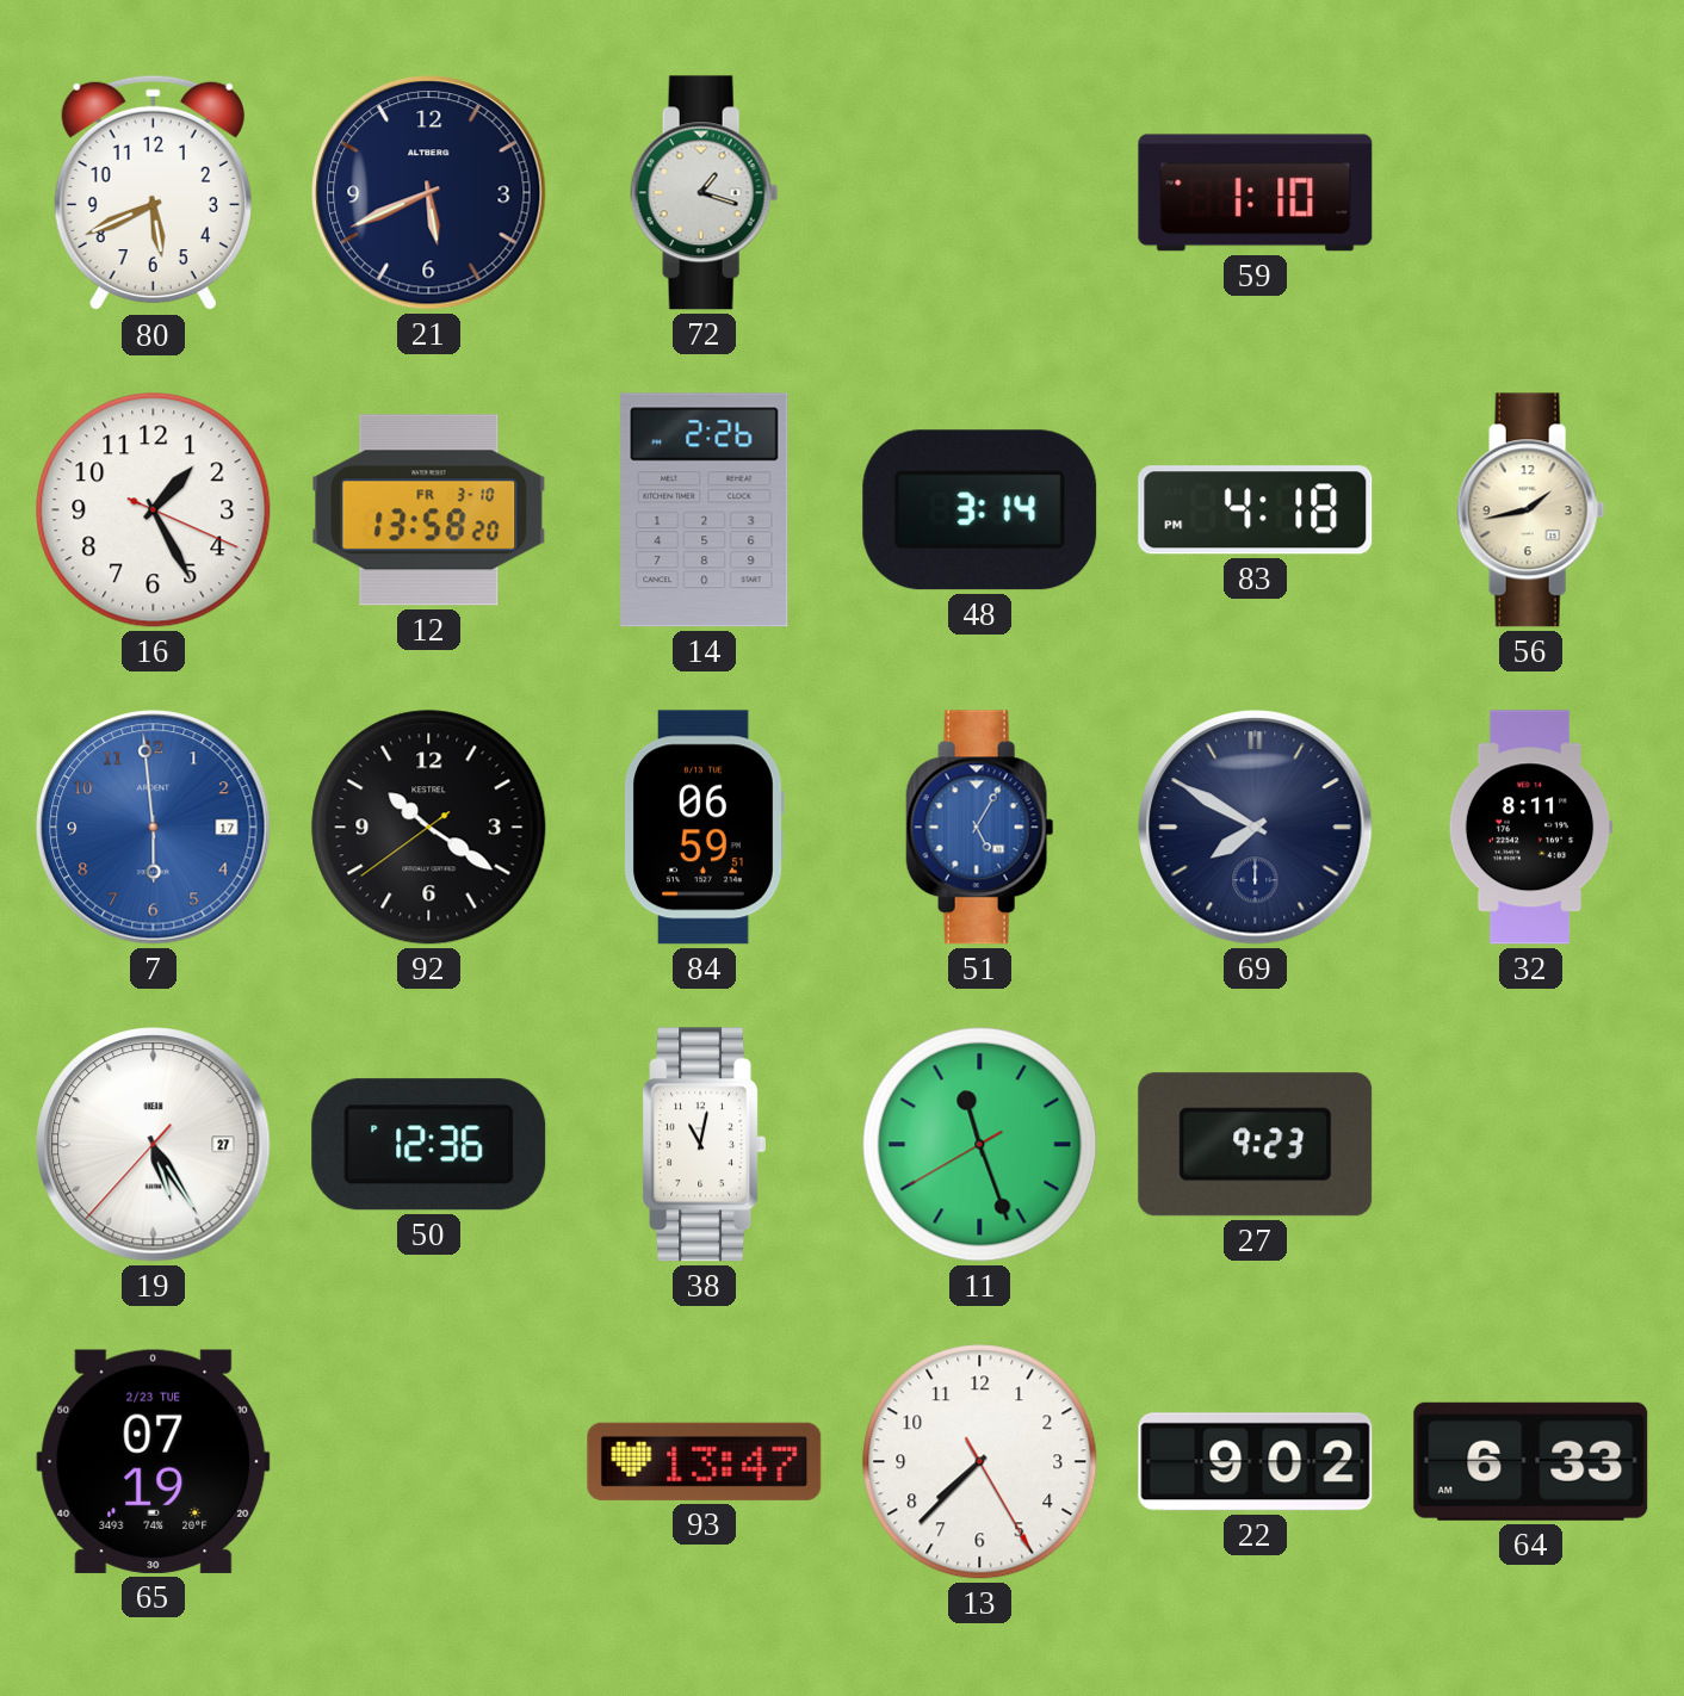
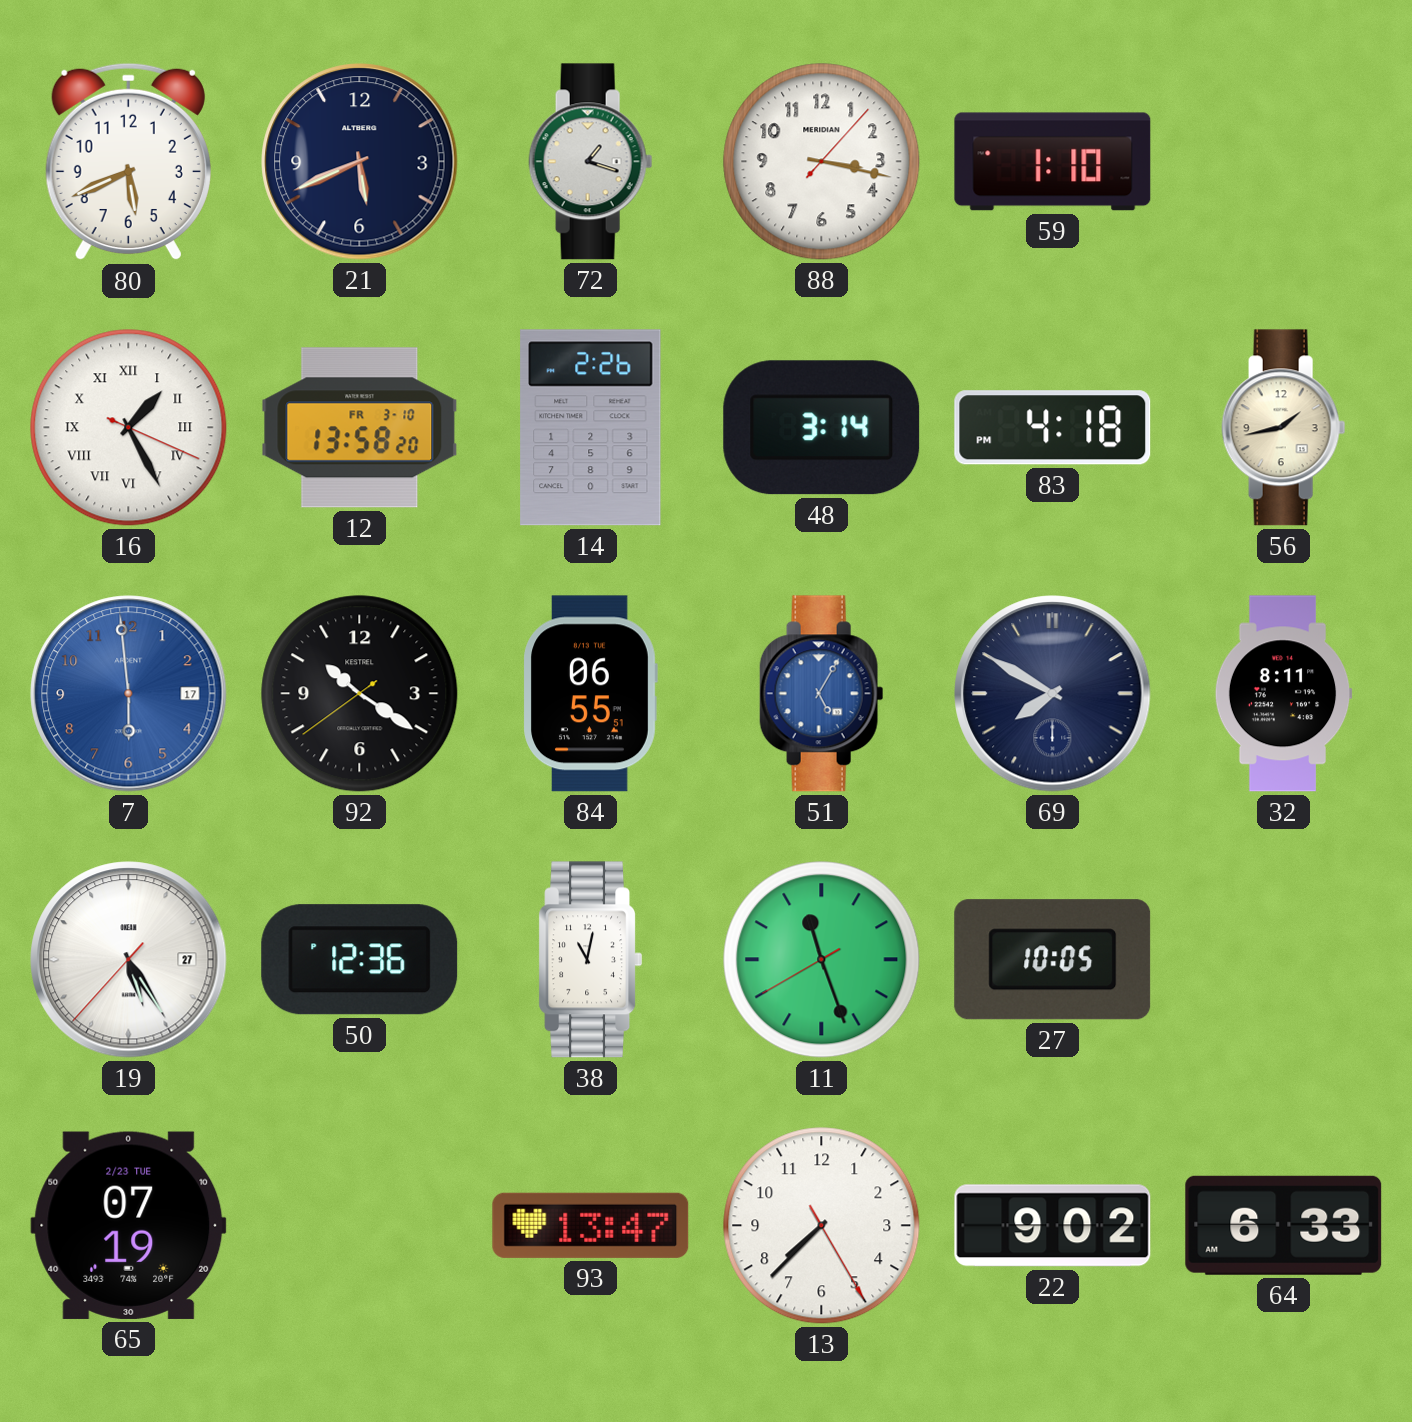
88: none -> 3:17
16 numerals: Arabic -> Roman
84: 06:59 -> 06:55
27: 9:23 -> 10:05
